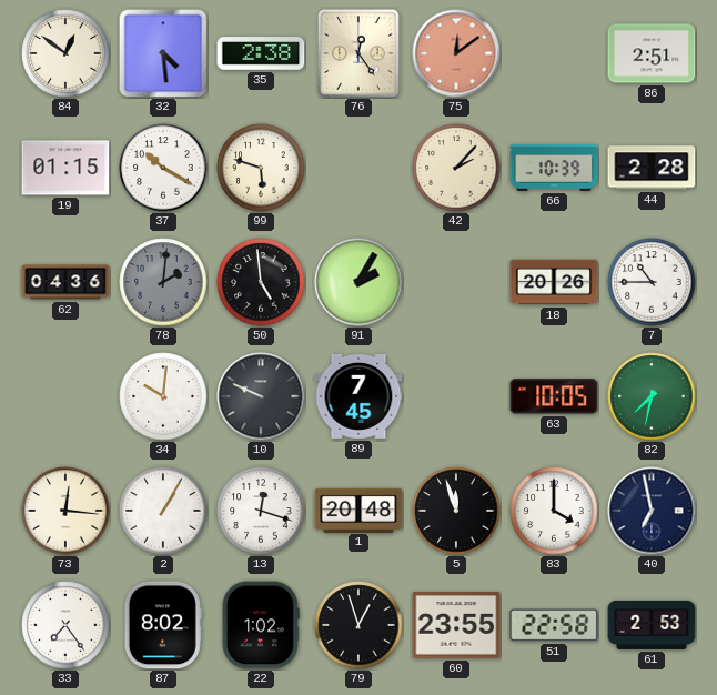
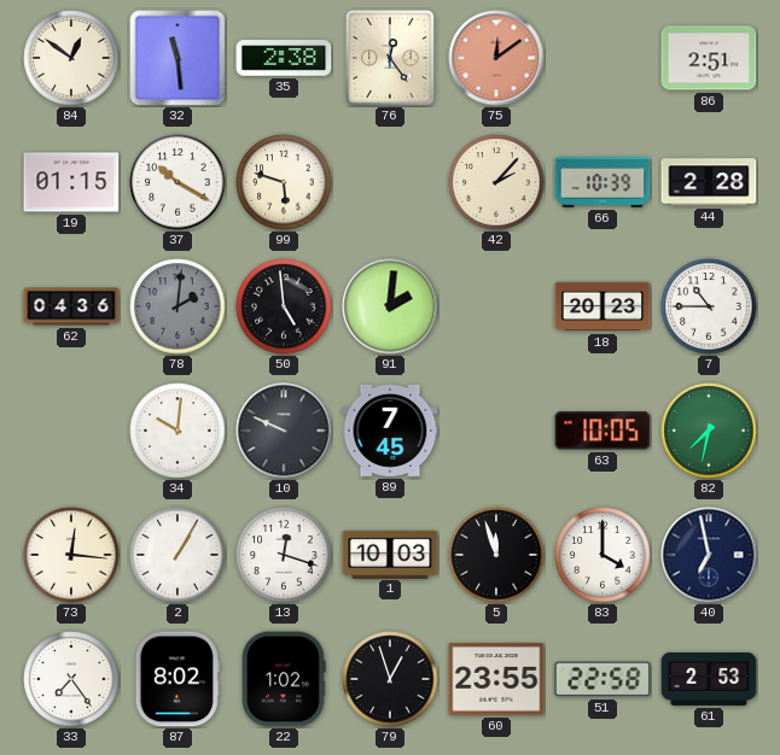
32: 4:29 -> 11:29
91: 2:05 -> 2:01
18: 20:26 -> 20:23
1: 20:48 -> 10:03
